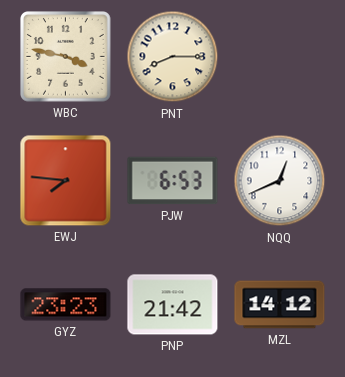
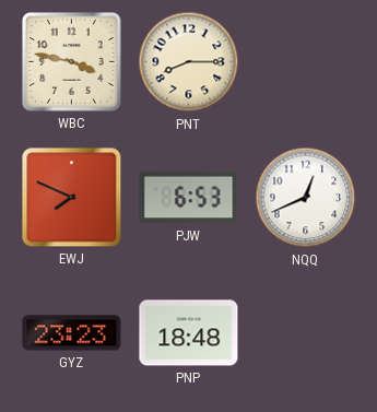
EWJ: 7:46 -> 7:49
PNP: 21:42 -> 18:48
MZL: 14:12 -> none
